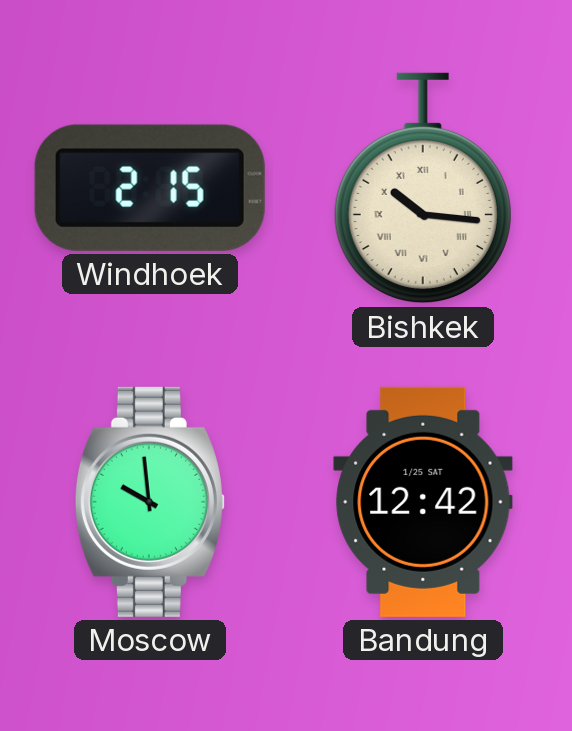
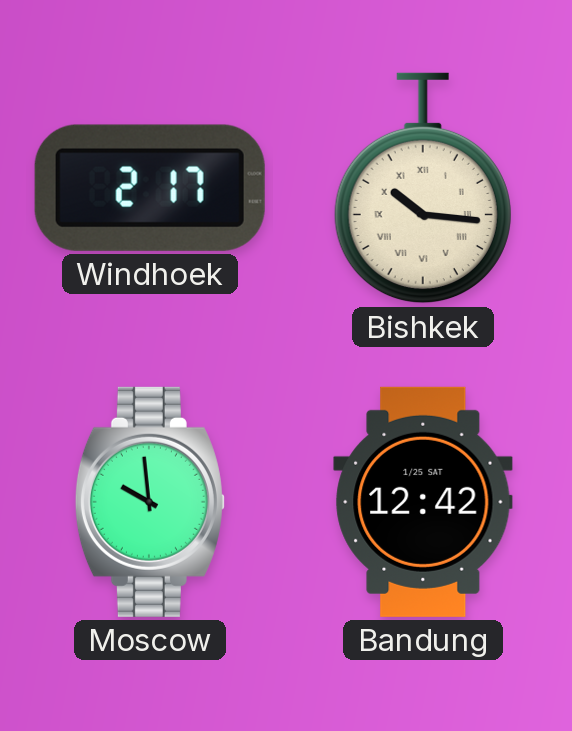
Windhoek: 2:15 -> 2:17
